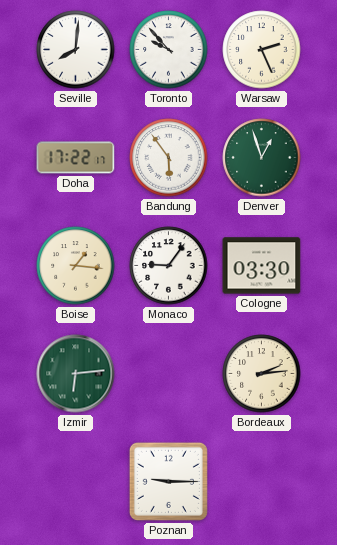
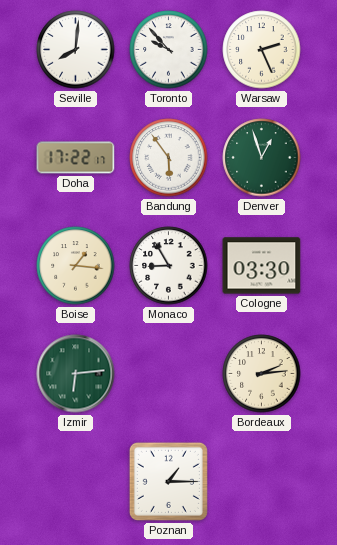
Monaco: 9:06 -> 8:55
Poznan: 9:15 -> 1:15
